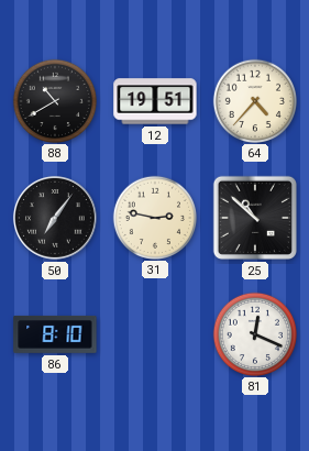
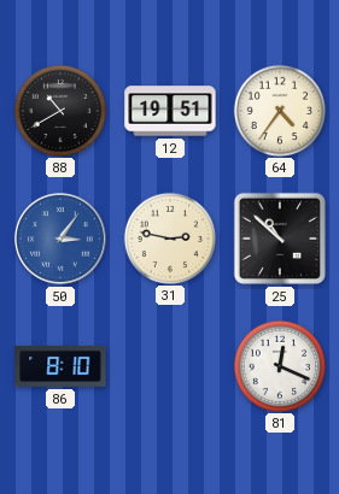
64: 4:37 -> 4:36
50: 7:06 -> 3:06
50 dial: black -> blue
